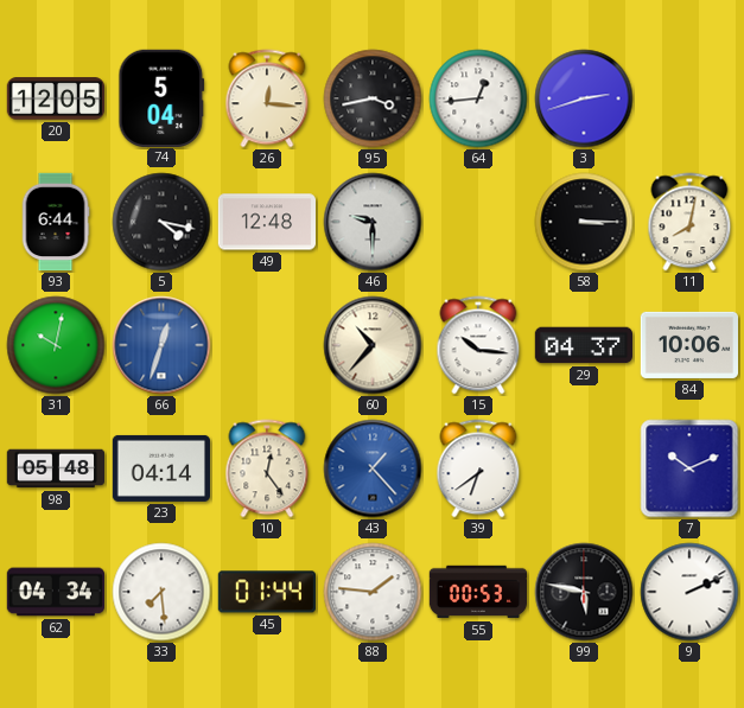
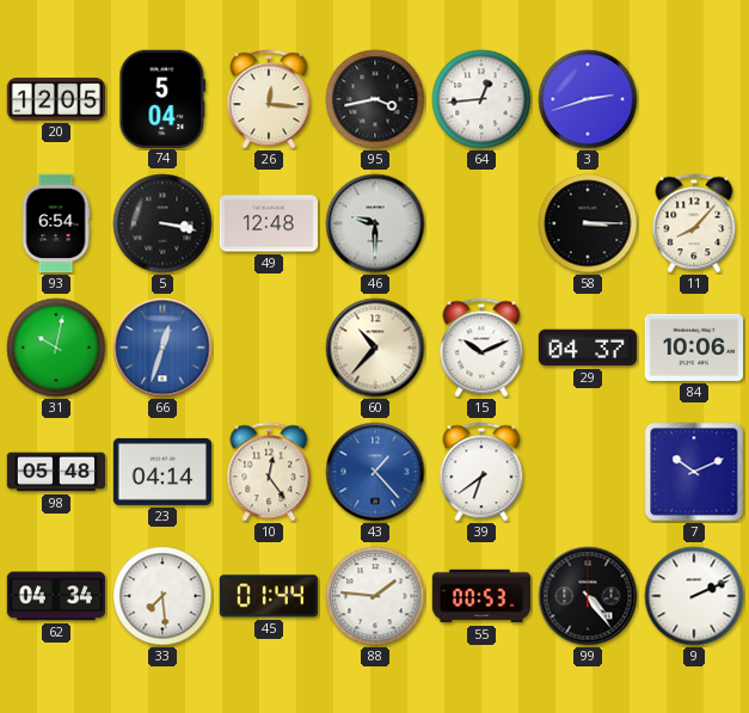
93: 6:44 -> 6:54
5: 4:17 -> 3:17
11: 8:02 -> 8:07
15: 10:16 -> 10:11
99: 5:47 -> 4:24
